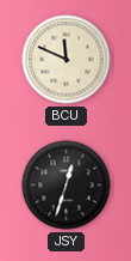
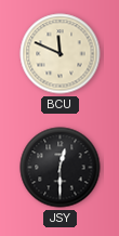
JSY: 12:33 -> 12:30
